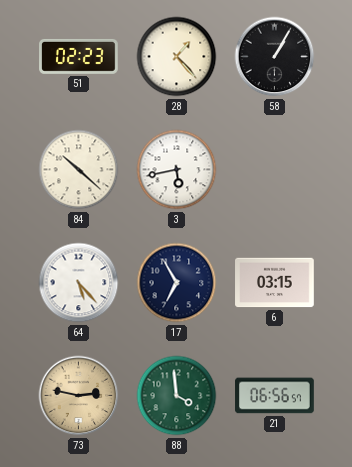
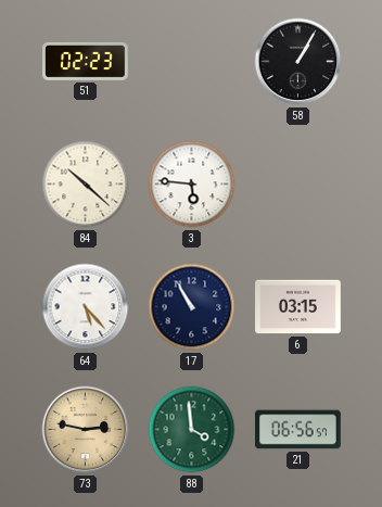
28: 1:23 -> none
3: 5:43 -> 5:46
17: 6:55 -> 10:55
